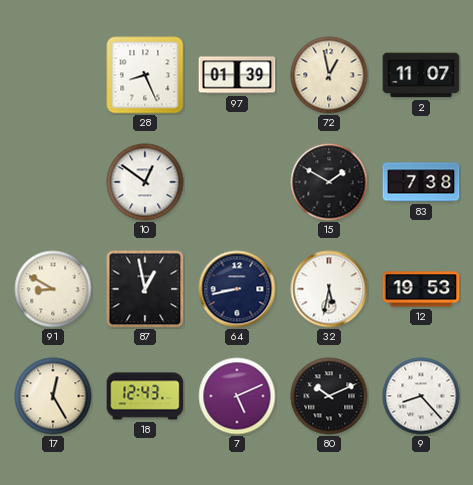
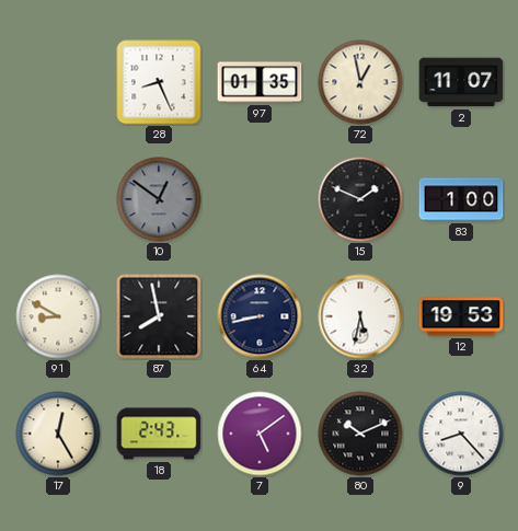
97: 01:39 -> 01:35
10 dial: white -> grey
15: 1:50 -> 1:49
83: 7:38 -> 1:00
87: 12:58 -> 7:58
18: 12:43 -> 2:43
7: 5:11 -> 5:09
